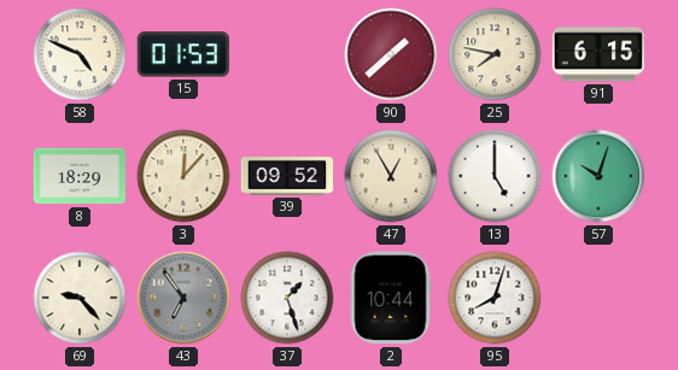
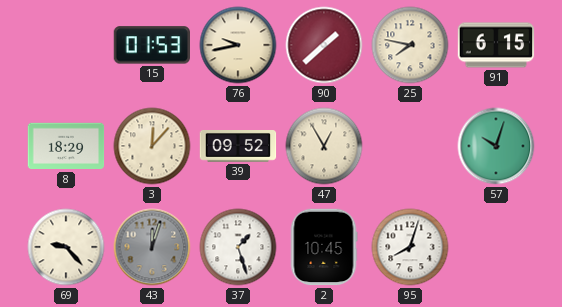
58: 4:49 -> none
76: none -> 9:43
13: 5:00 -> none
43: 6:54 -> 12:03
2: 10:44 -> 10:45
